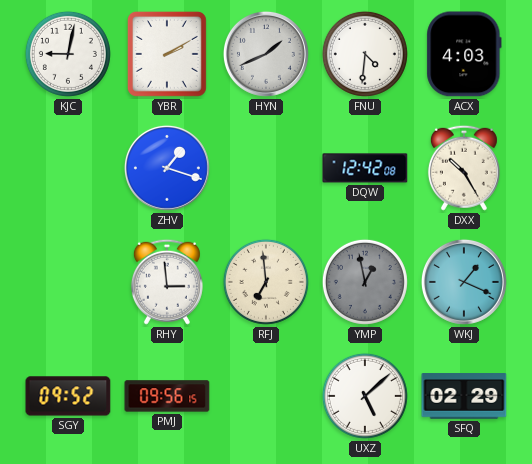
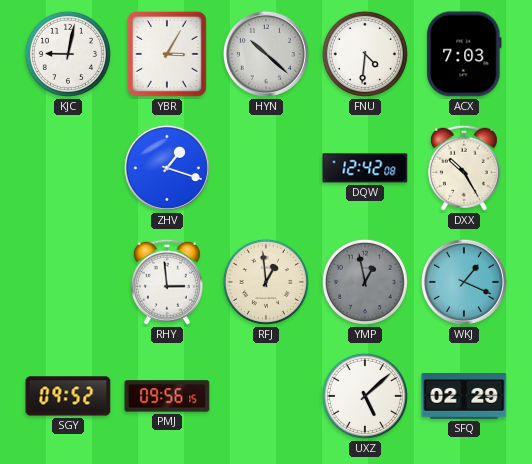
YBR: 2:10 -> 3:05
HYN: 1:41 -> 10:22
ACX: 4:03 -> 7:03
RFJ: 6:59 -> 12:59
